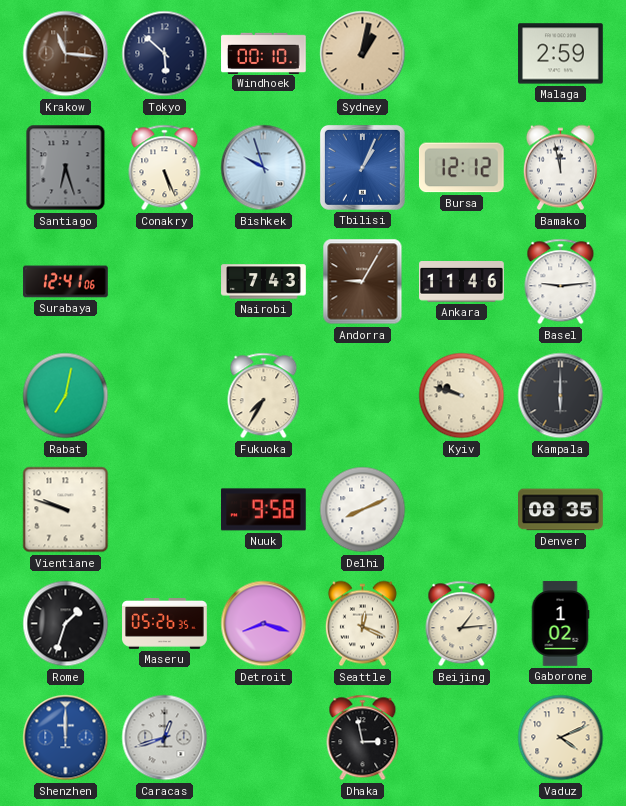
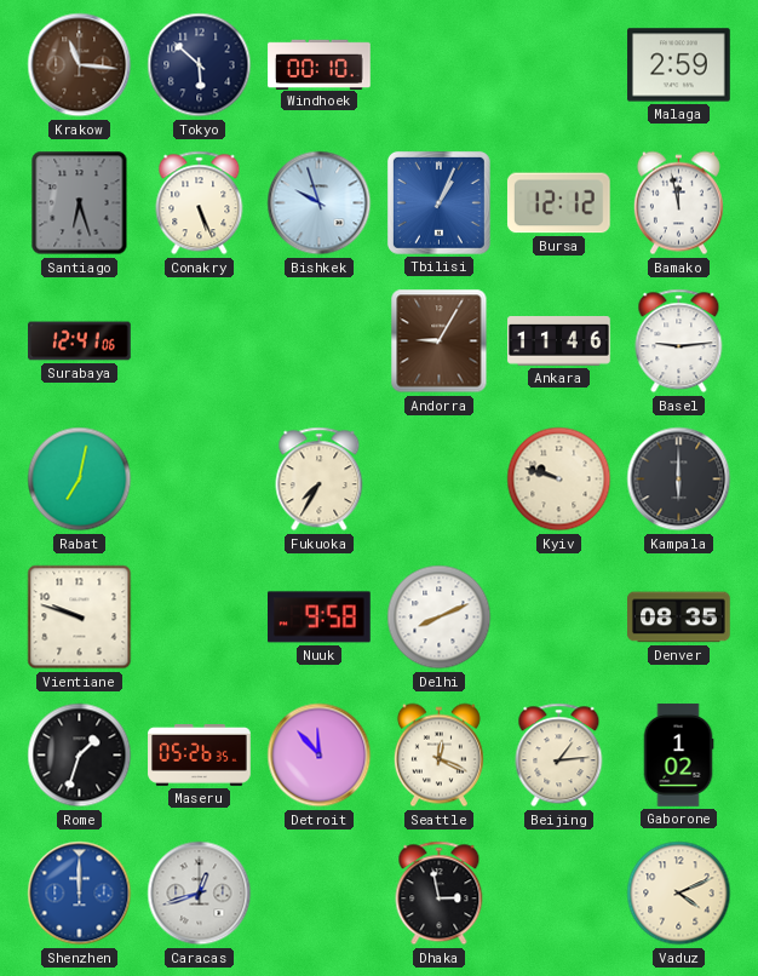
Sydney: 1:02 -> none
Nairobi: 7:43 -> none
Detroit: 8:18 -> 11:53
